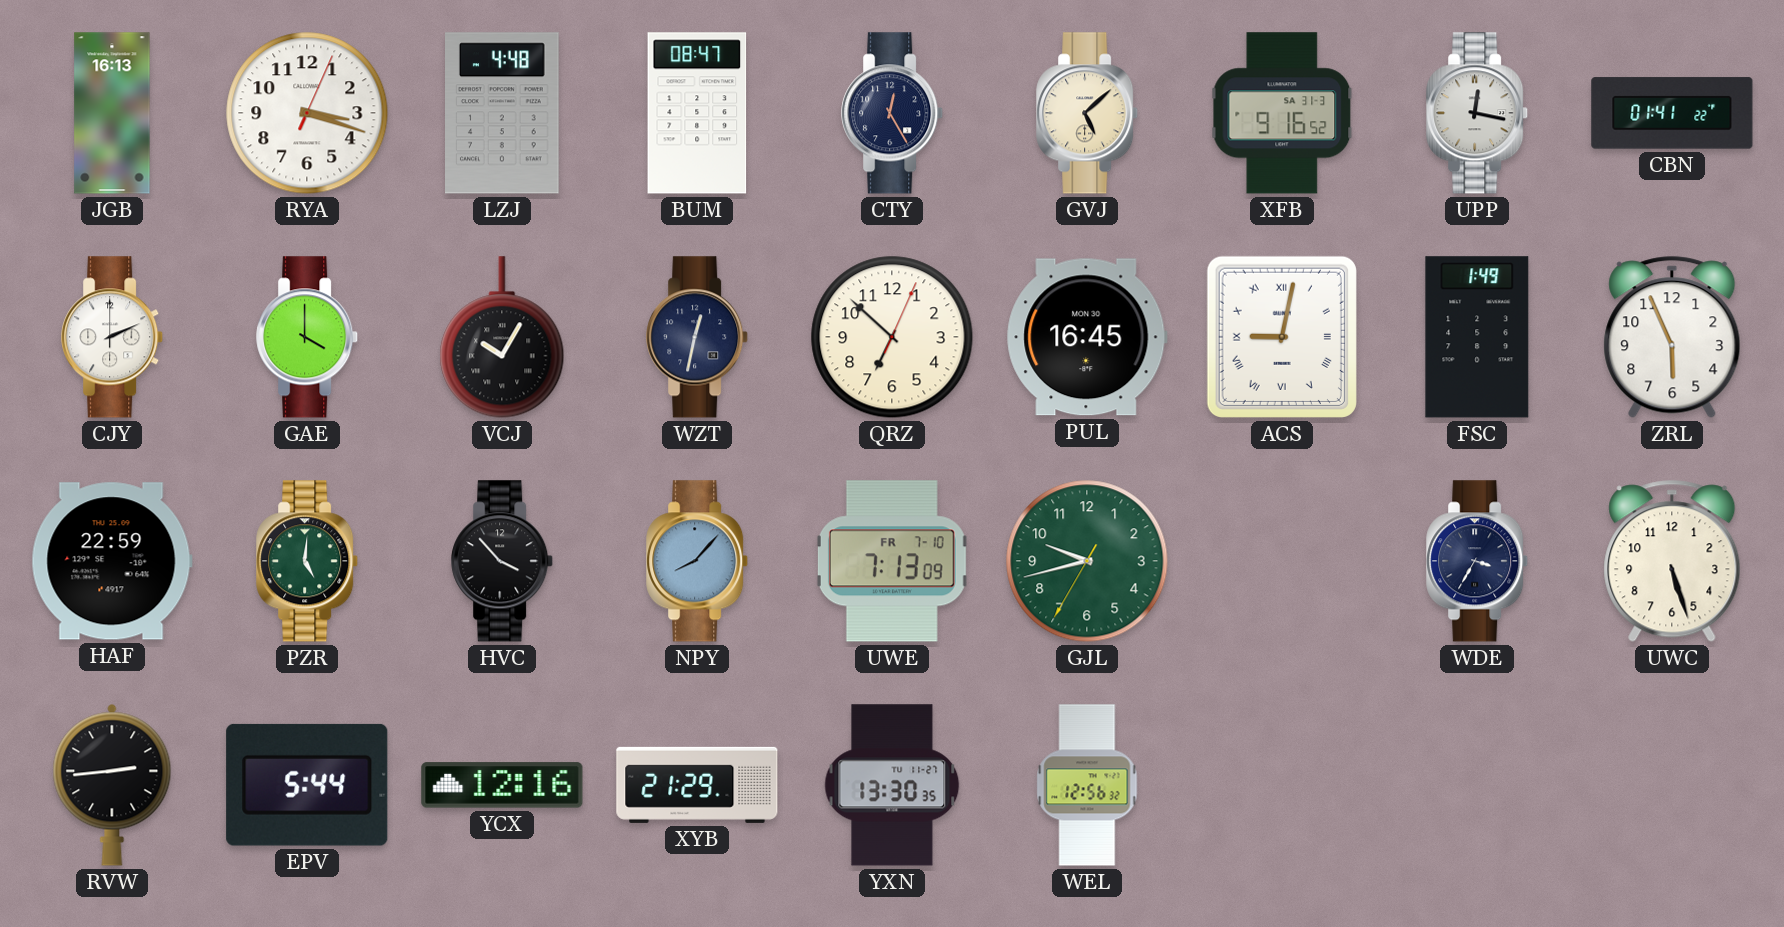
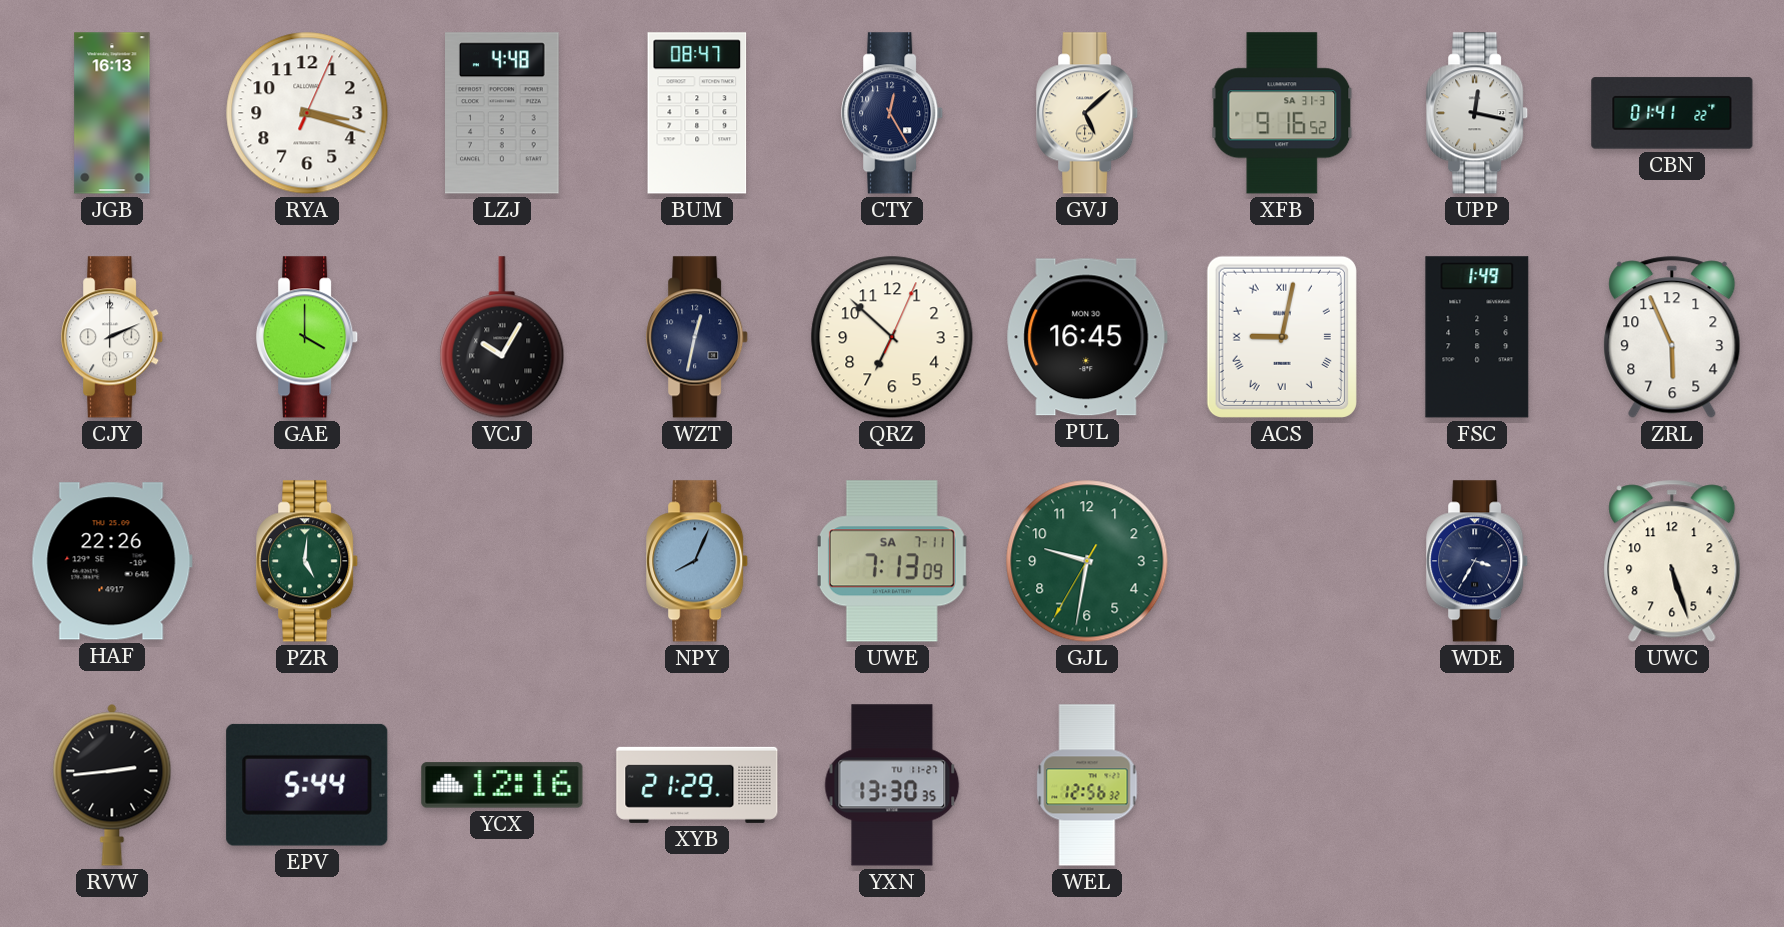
HAF: 22:59 -> 22:26
HVC: 3:53 -> none
NPY: 8:07 -> 8:04
UWE date: FR 7-10 -> SA 7-11
GJL: 9:42 -> 9:31
